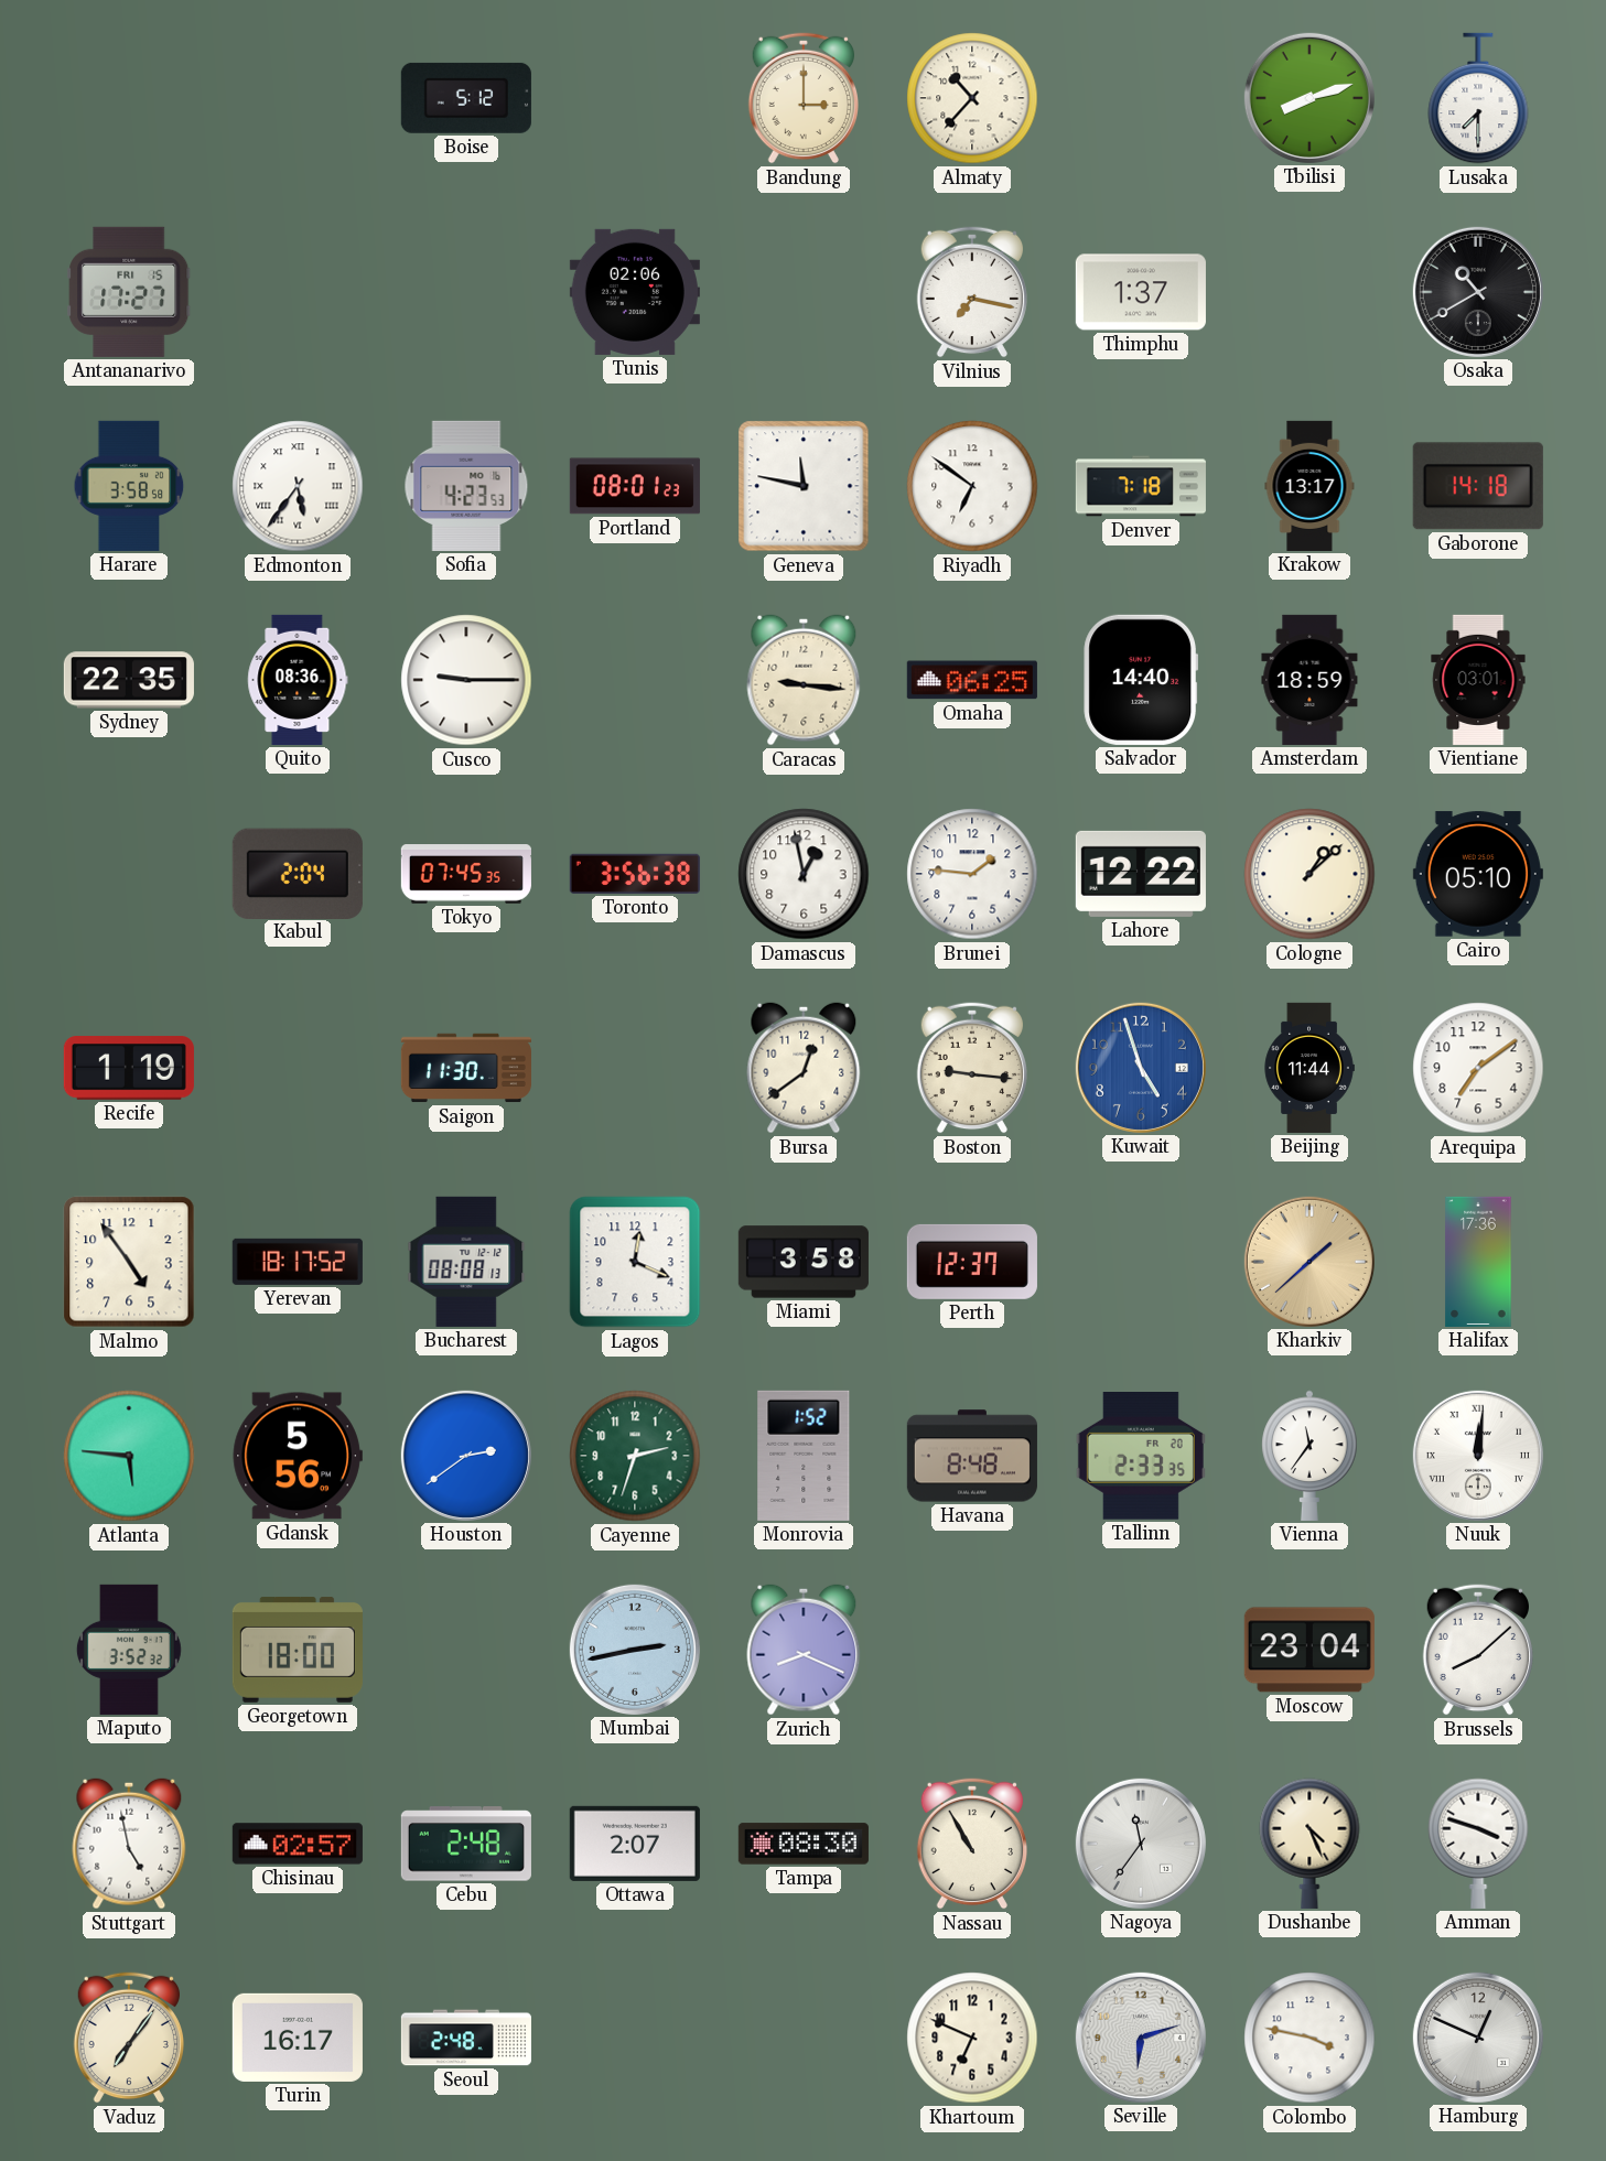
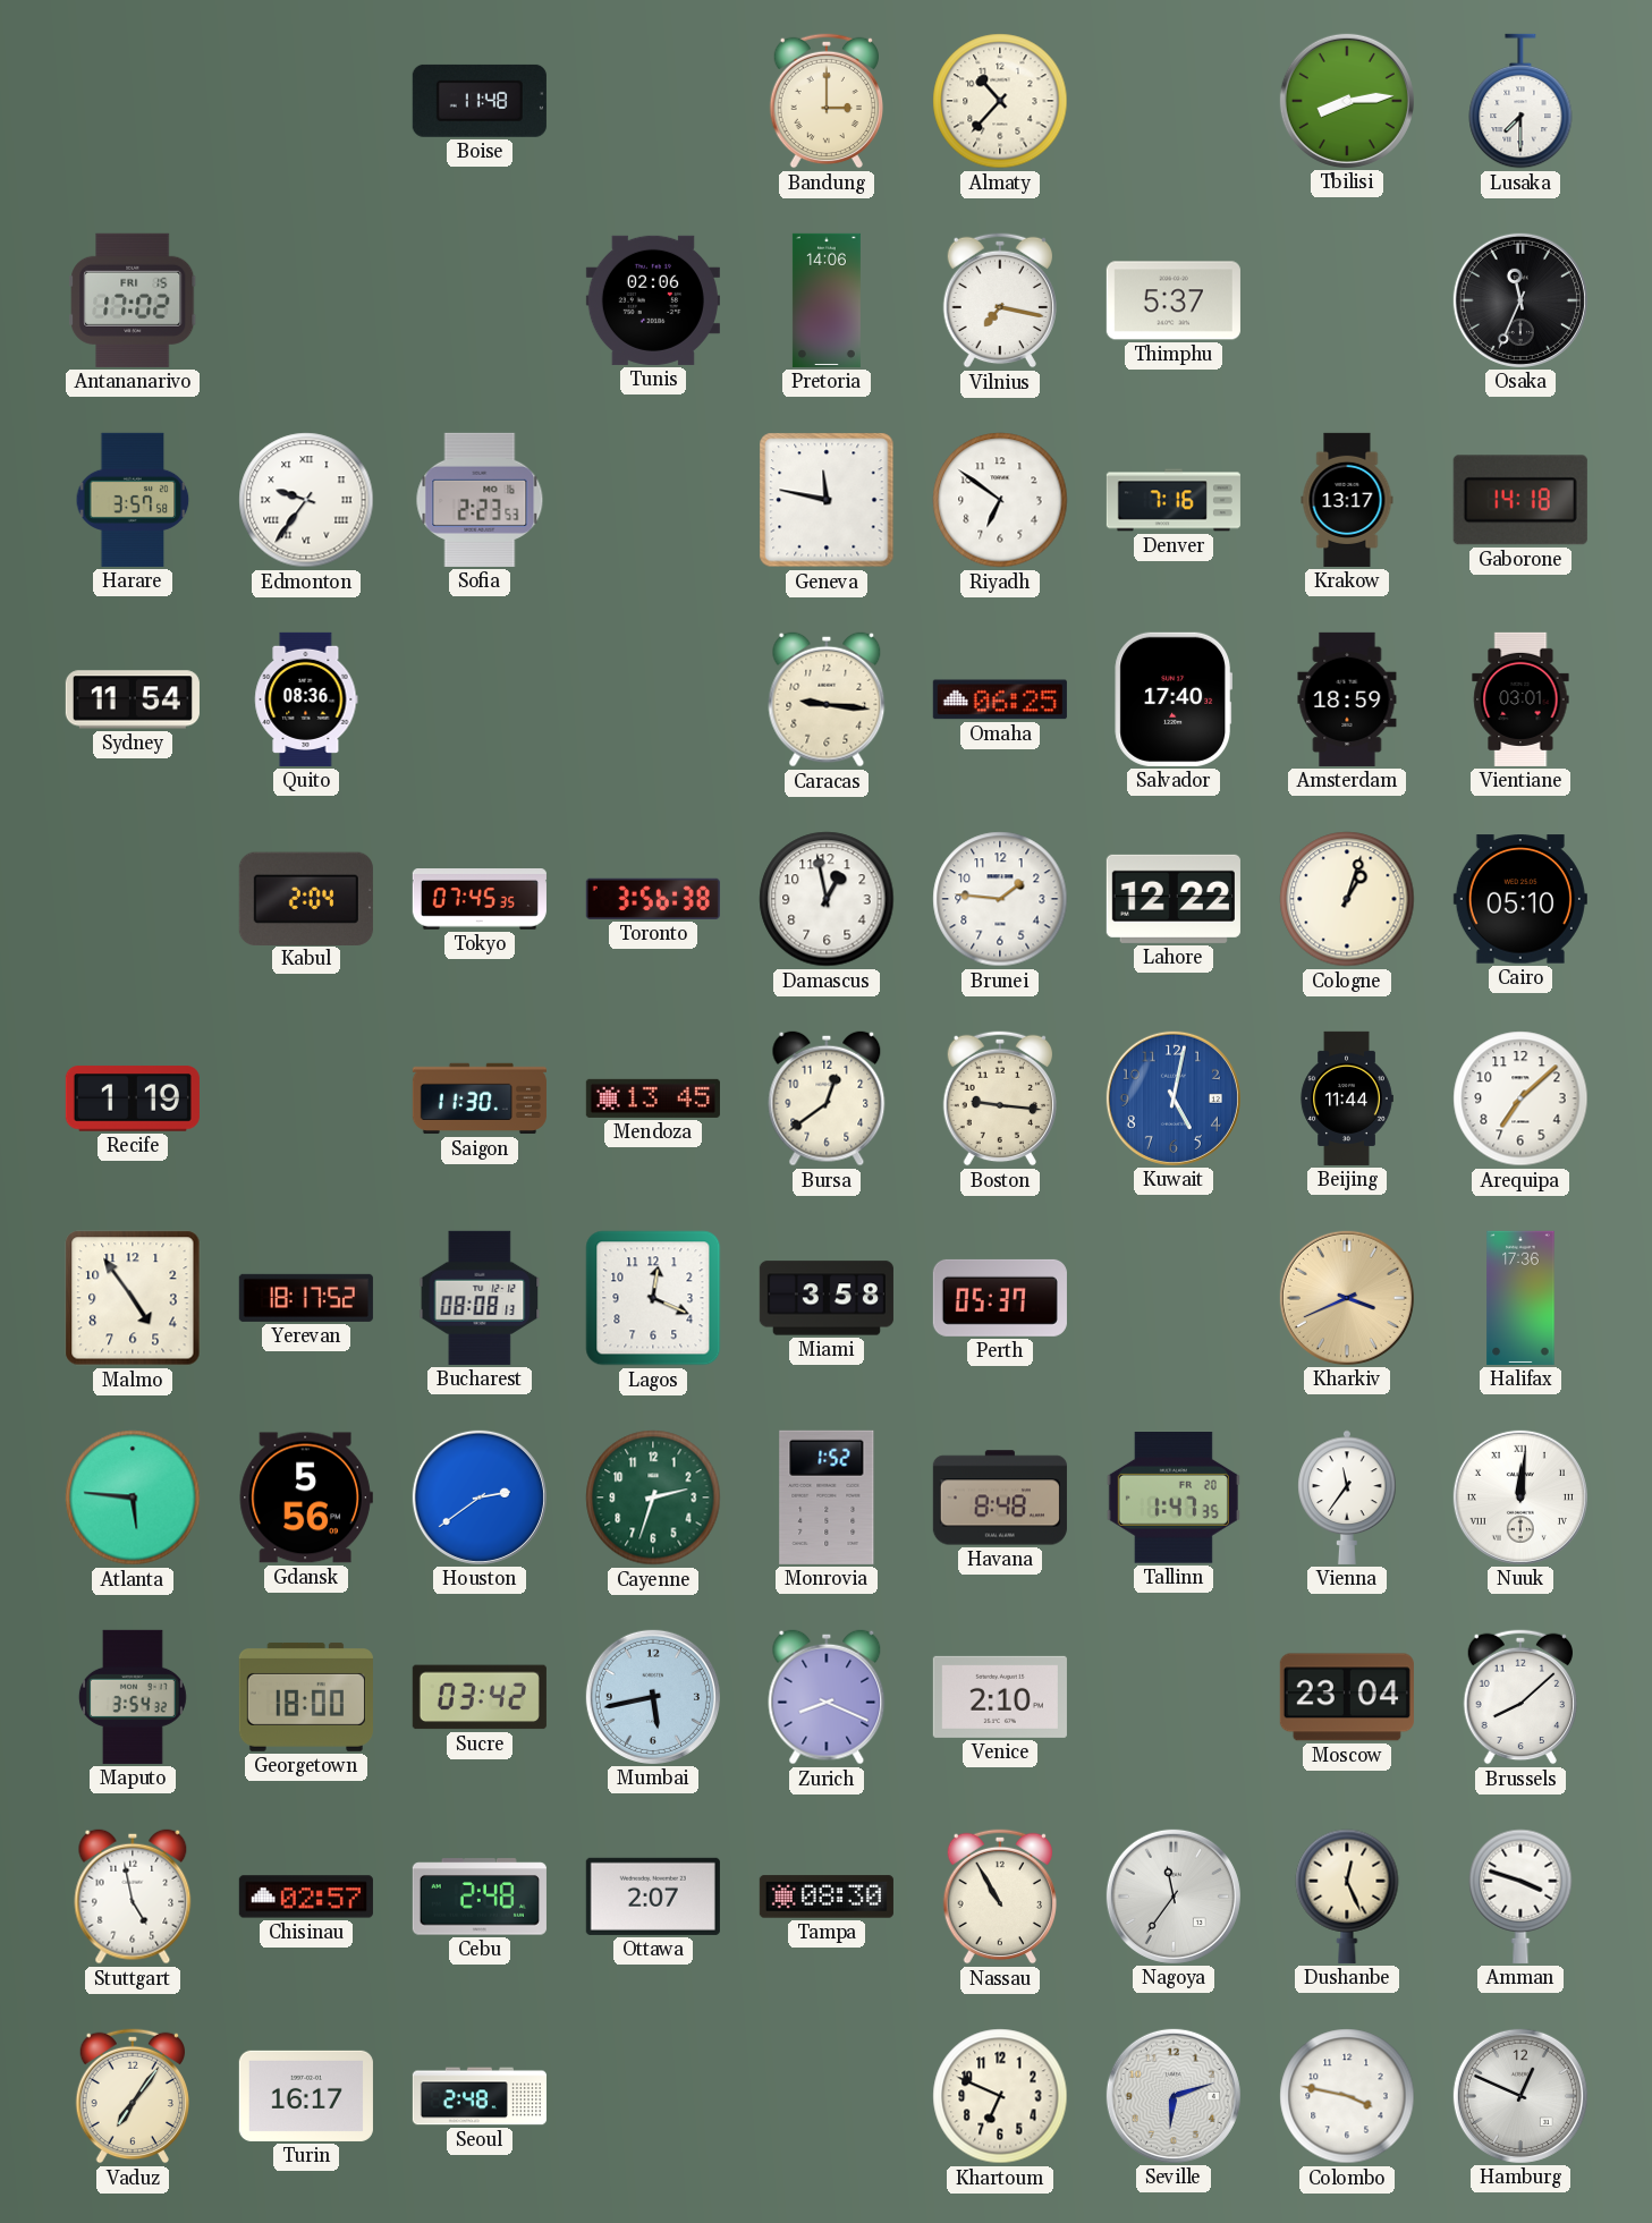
Boise: 5:12 -> 11:48
Tbilisi: 8:12 -> 8:14
Antananarivo: 17:27 -> 17:02
Pretoria: none -> 14:06
Thimphu: 1:37 -> 5:37
Osaka: 10:40 -> 11:34
Harare: 3:58 -> 3:57
Edmonton: 5:36 -> 9:36
Sofia: 4:23 -> 2:23
Portland: 08:01 -> none
Denver: 7:18 -> 7:16
Sydney: 22:35 -> 11:54
Cusco: 9:15 -> none
Salvador: 14:40 -> 17:40
Cologne: 1:08 -> 1:03
Mendoza: none -> 13:45
Kuwait: 4:57 -> 5:02
Arequipa: 7:09 -> 7:08
Perth: 12:37 -> 05:37
Kharkiv: 1:38 -> 3:41
Tallinn: 2:33 -> 1:47
Maputo: 3:52 -> 3:54
Sucre: none -> 03:42
Mumbai: 2:43 -> 5:43
Venice: none -> 2:10
Dushanbe: 4:26 -> 12:26
